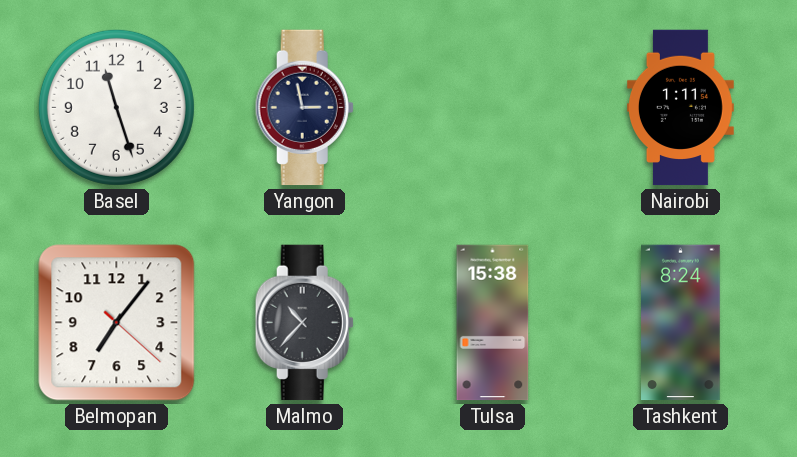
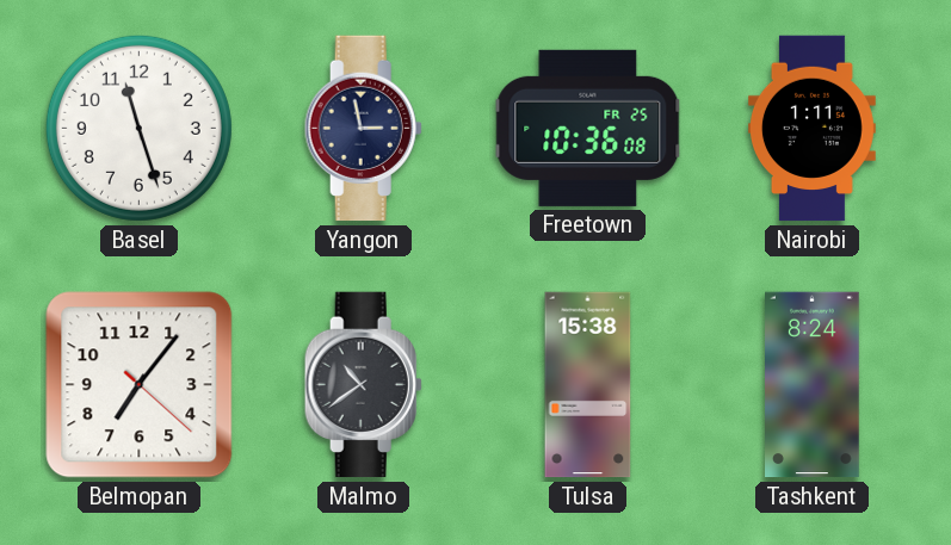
Freetown: none -> 10:36
Malmo: 10:37 -> 10:39
